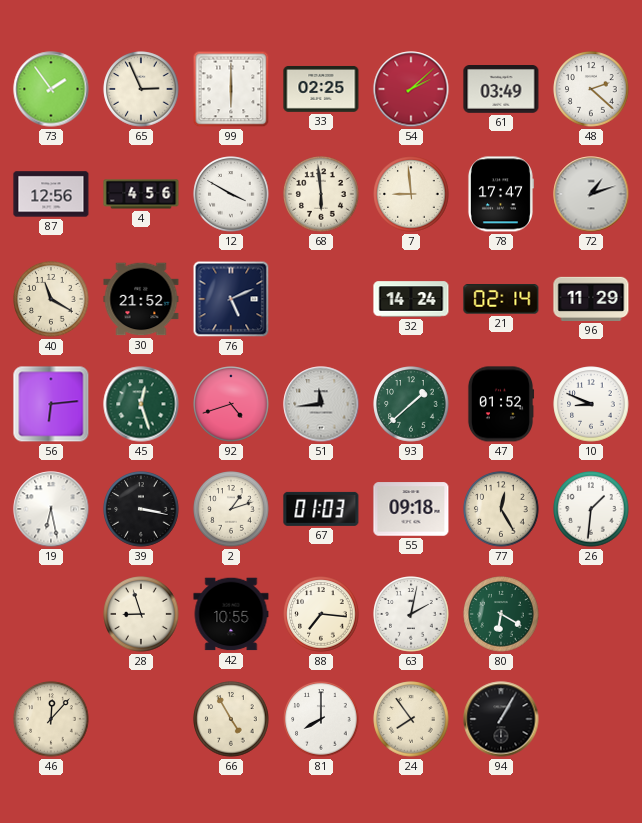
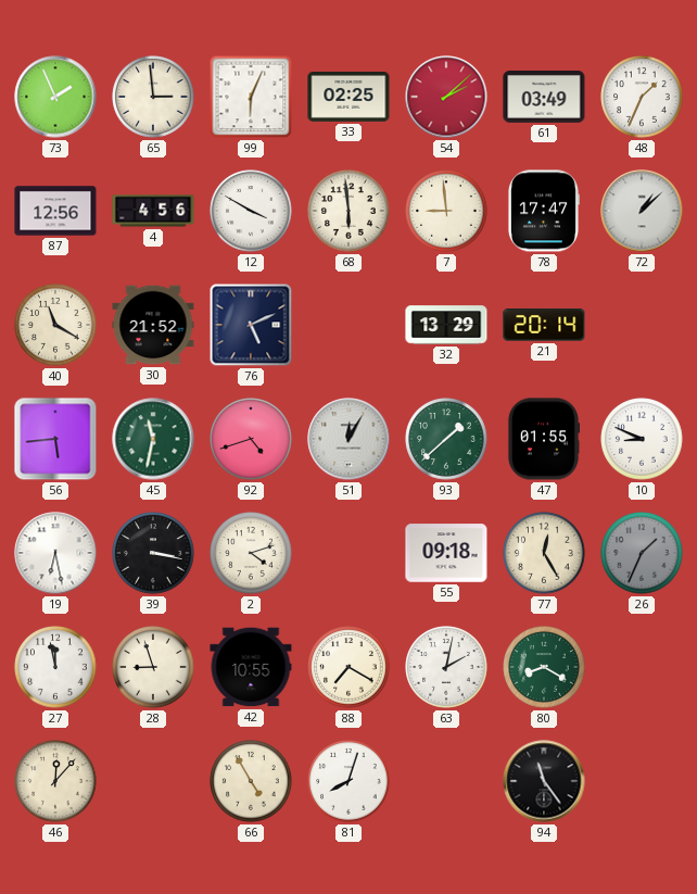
73: 1:54 -> 1:56
65: 2:56 -> 2:59
99: 6:00 -> 6:04
48: 2:22 -> 1:34
72: 1:12 -> 1:08
32: 14:24 -> 13:29
21: 02:14 -> 20:14
96: 11:29 -> none
56: 6:14 -> 5:44
45: 12:27 -> 11:32
51: 11:44 -> 12:05
47: 01:52 -> 01:55
2: 1:12 -> 4:12
67: 01:03 -> none
26: 1:31 -> 1:34
26 dial: white -> grey
27: none -> 11:58
88: 7:16 -> 7:20
80: 6:20 -> 8:20
81: 8:00 -> 8:03
24: 7:54 -> none
94: 1:05 -> 11:24
